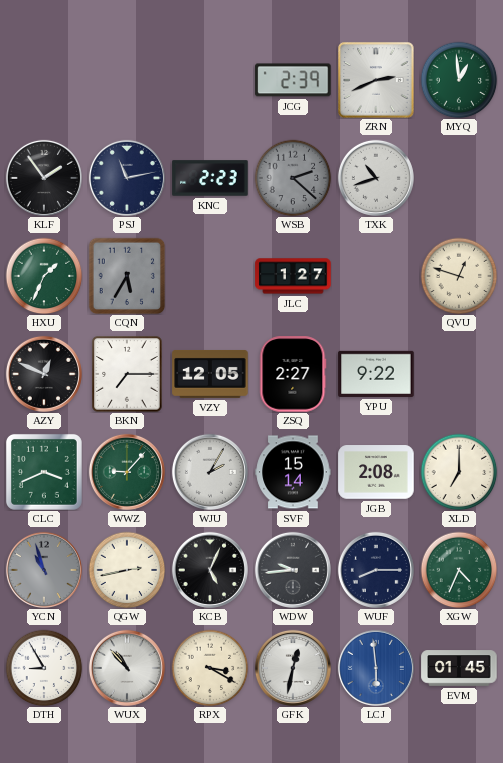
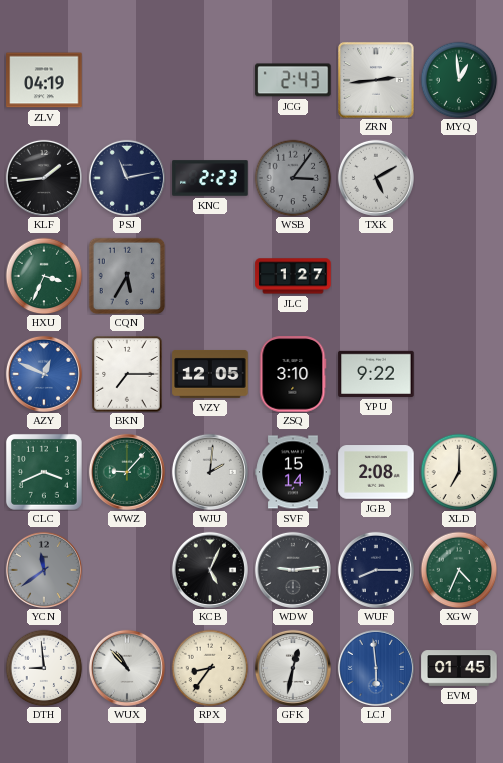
ZLV: none -> 04:19
JCG: 2:39 -> 2:43
ZRN: 2:41 -> 2:44
KLF: 1:54 -> 1:44
WSB: 2:22 -> 3:06
TXK: 10:42 -> 5:10
HXU: 1:34 -> 3:34
QVU: 12:48 -> none
AZY dial: black -> blue
ZSQ: 2:27 -> 3:10
WJU: 2:05 -> 2:01
YCN: 10:57 -> 11:39
QGW: 2:43 -> none
WDW: 9:44 -> 9:14
DTH: 8:55 -> 8:59
RPX: 3:20 -> 8:36
